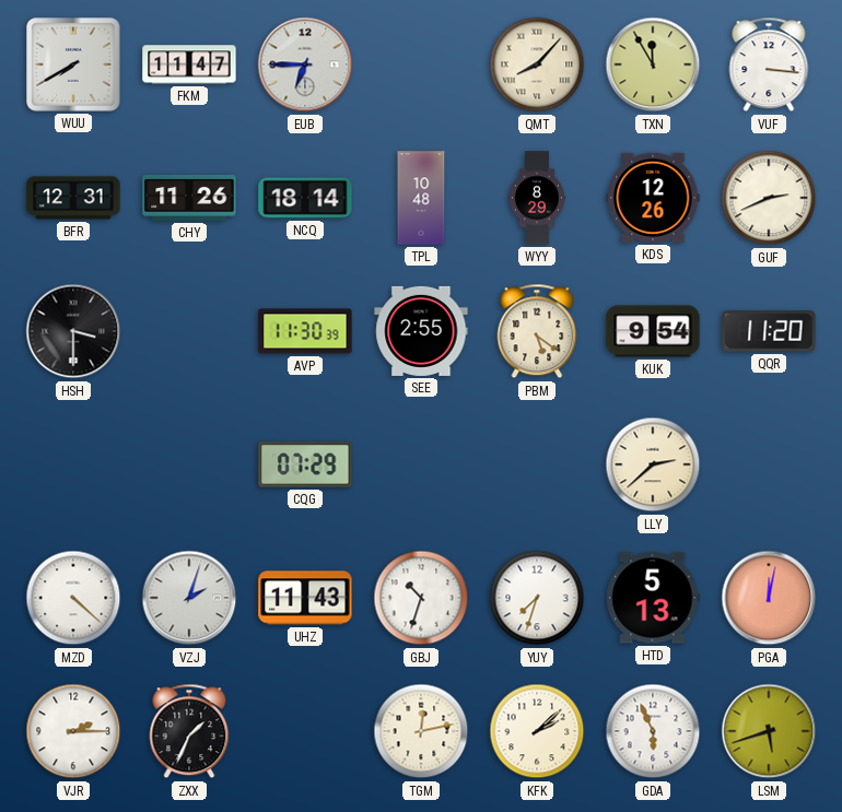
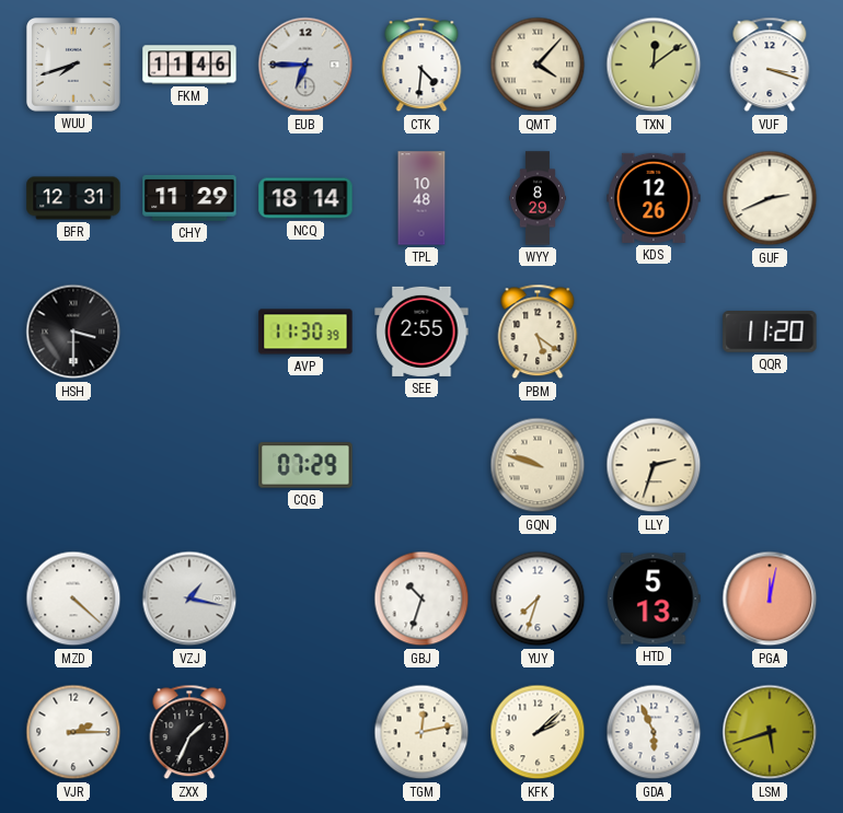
WUU: 7:40 -> 7:42
FKM: 11:47 -> 11:46
CTK: none -> 4:31
QMT: 8:07 -> 4:07
TXN: 11:55 -> 12:09
VUF: 3:16 -> 3:18
CHY: 11:26 -> 11:29
KUK: 9:54 -> none
GQN: none -> 9:48
LLY: 2:38 -> 2:33
VZJ: 2:03 -> 1:17
UHZ: 11:43 -> none
